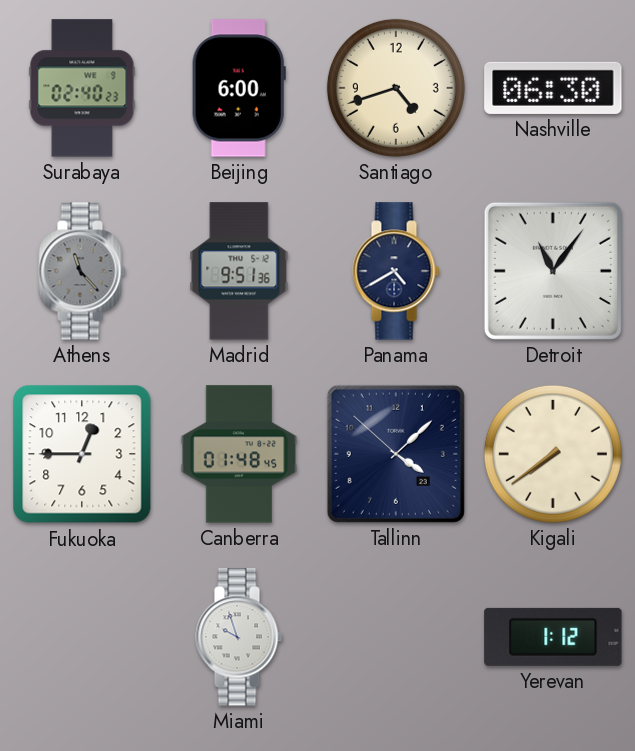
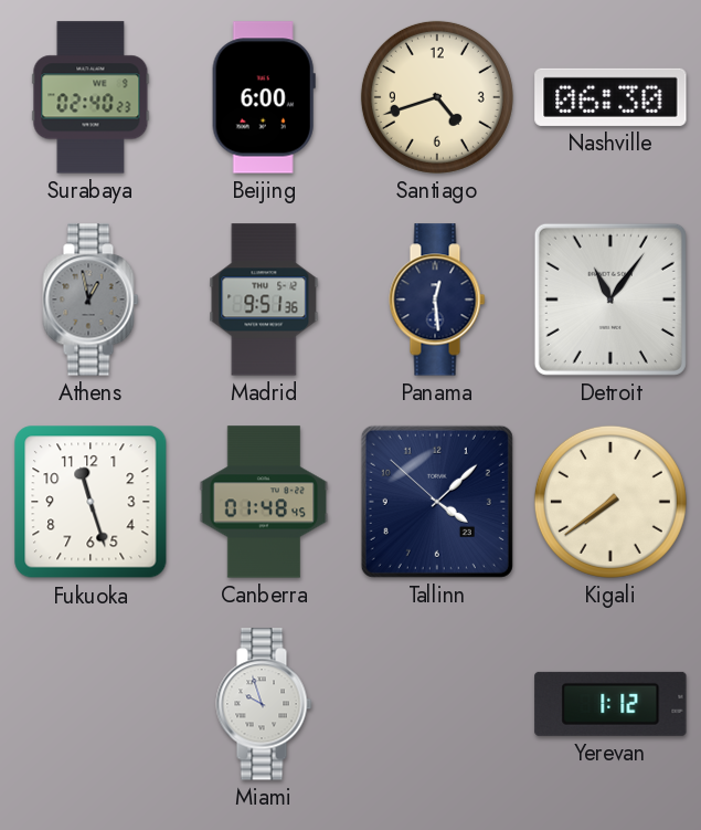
Athens: 11:23 -> 12:58
Panama: 4:40 -> 12:29
Fukuoka: 12:45 -> 11:27
